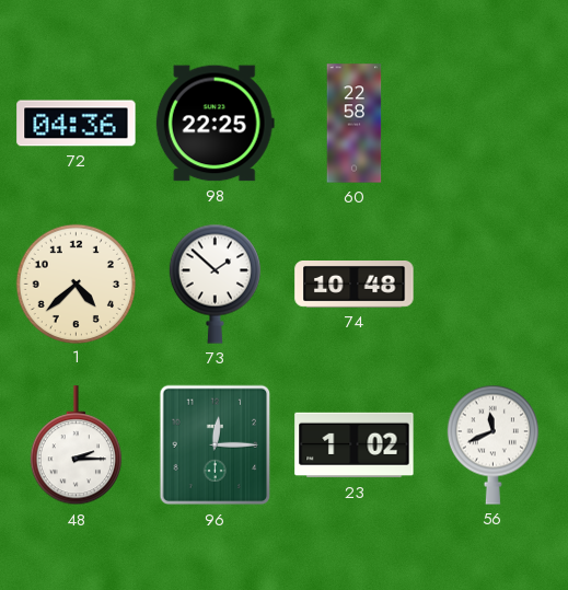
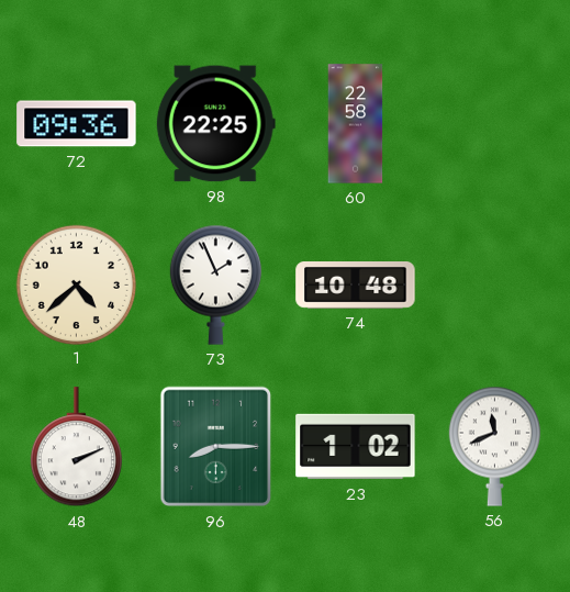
72: 04:36 -> 09:36
73: 1:52 -> 1:56
48: 2:15 -> 2:11
96: 12:15 -> 8:15
